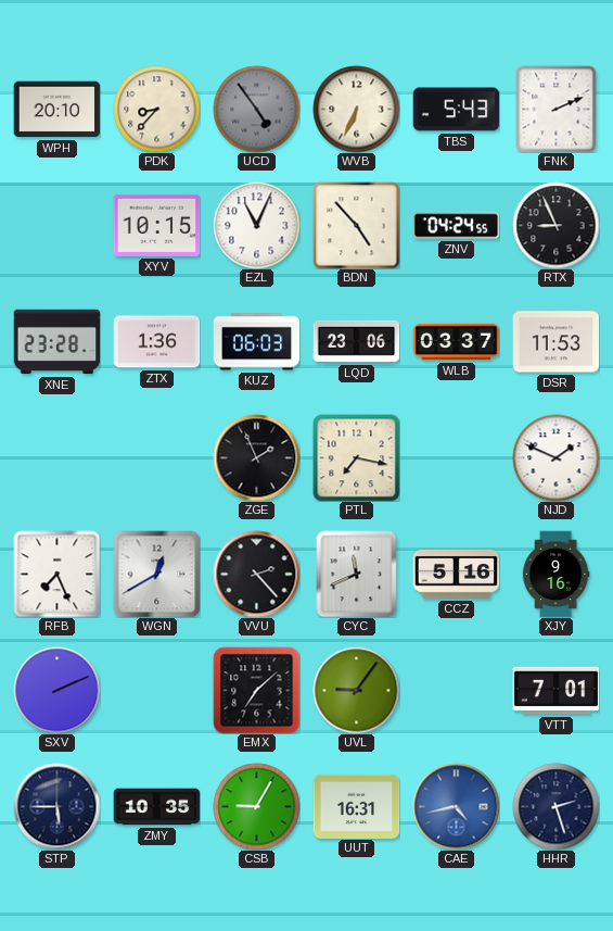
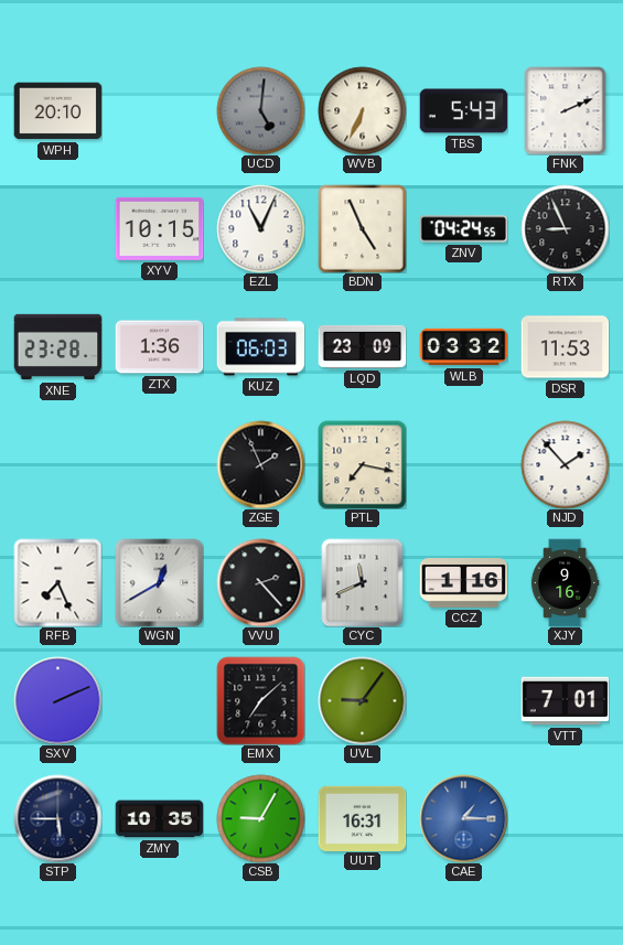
PDK: 8:37 -> none
UCD: 4:54 -> 5:01
BDN: 4:53 -> 4:56
LQD: 23:06 -> 23:09
WLB: 03:37 -> 03:32
NJD: 1:49 -> 1:53
CCZ: 5:16 -> 1:16
CAE: 4:43 -> 1:15
HHR: 2:27 -> none
